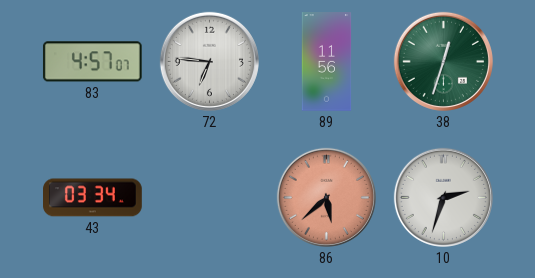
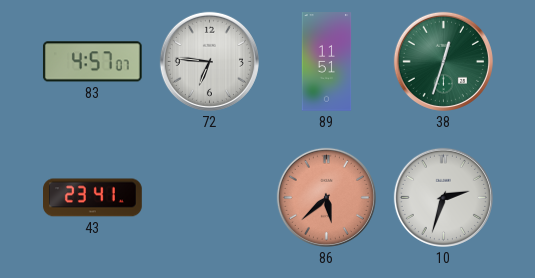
89: 11:56 -> 11:51
43: 03:34 -> 23:41
